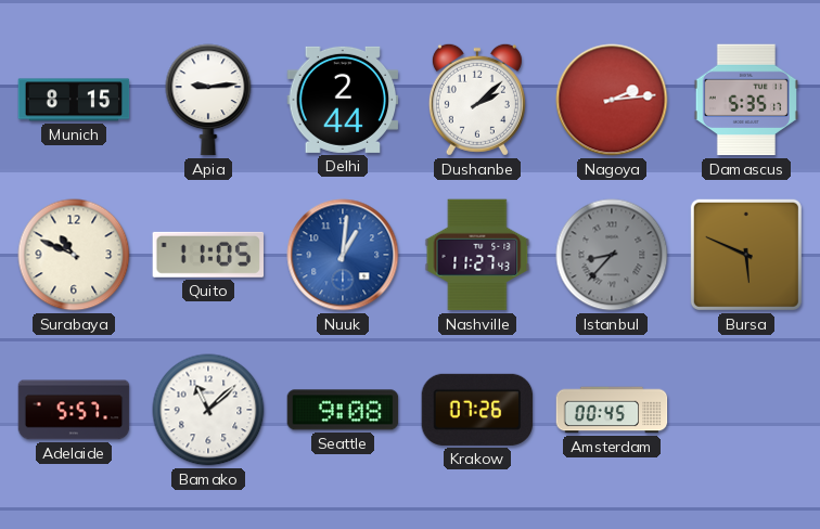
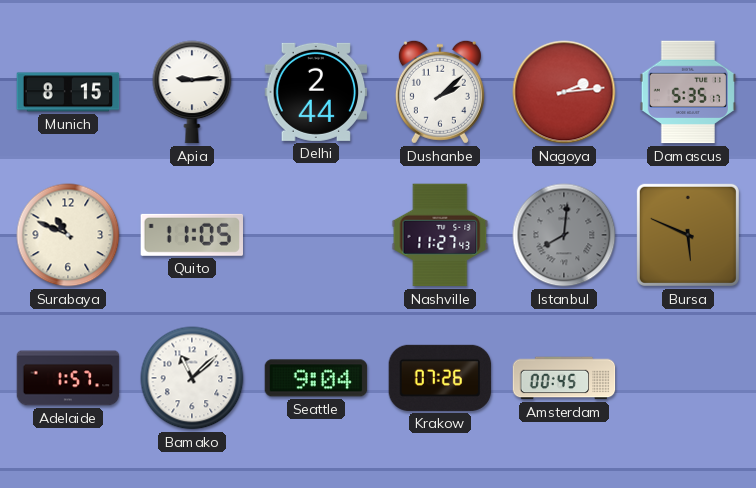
Nuuk: 1:01 -> none
Istanbul: 8:37 -> 8:01
Adelaide: 5:57 -> 1:57
Seattle: 9:08 -> 9:04
